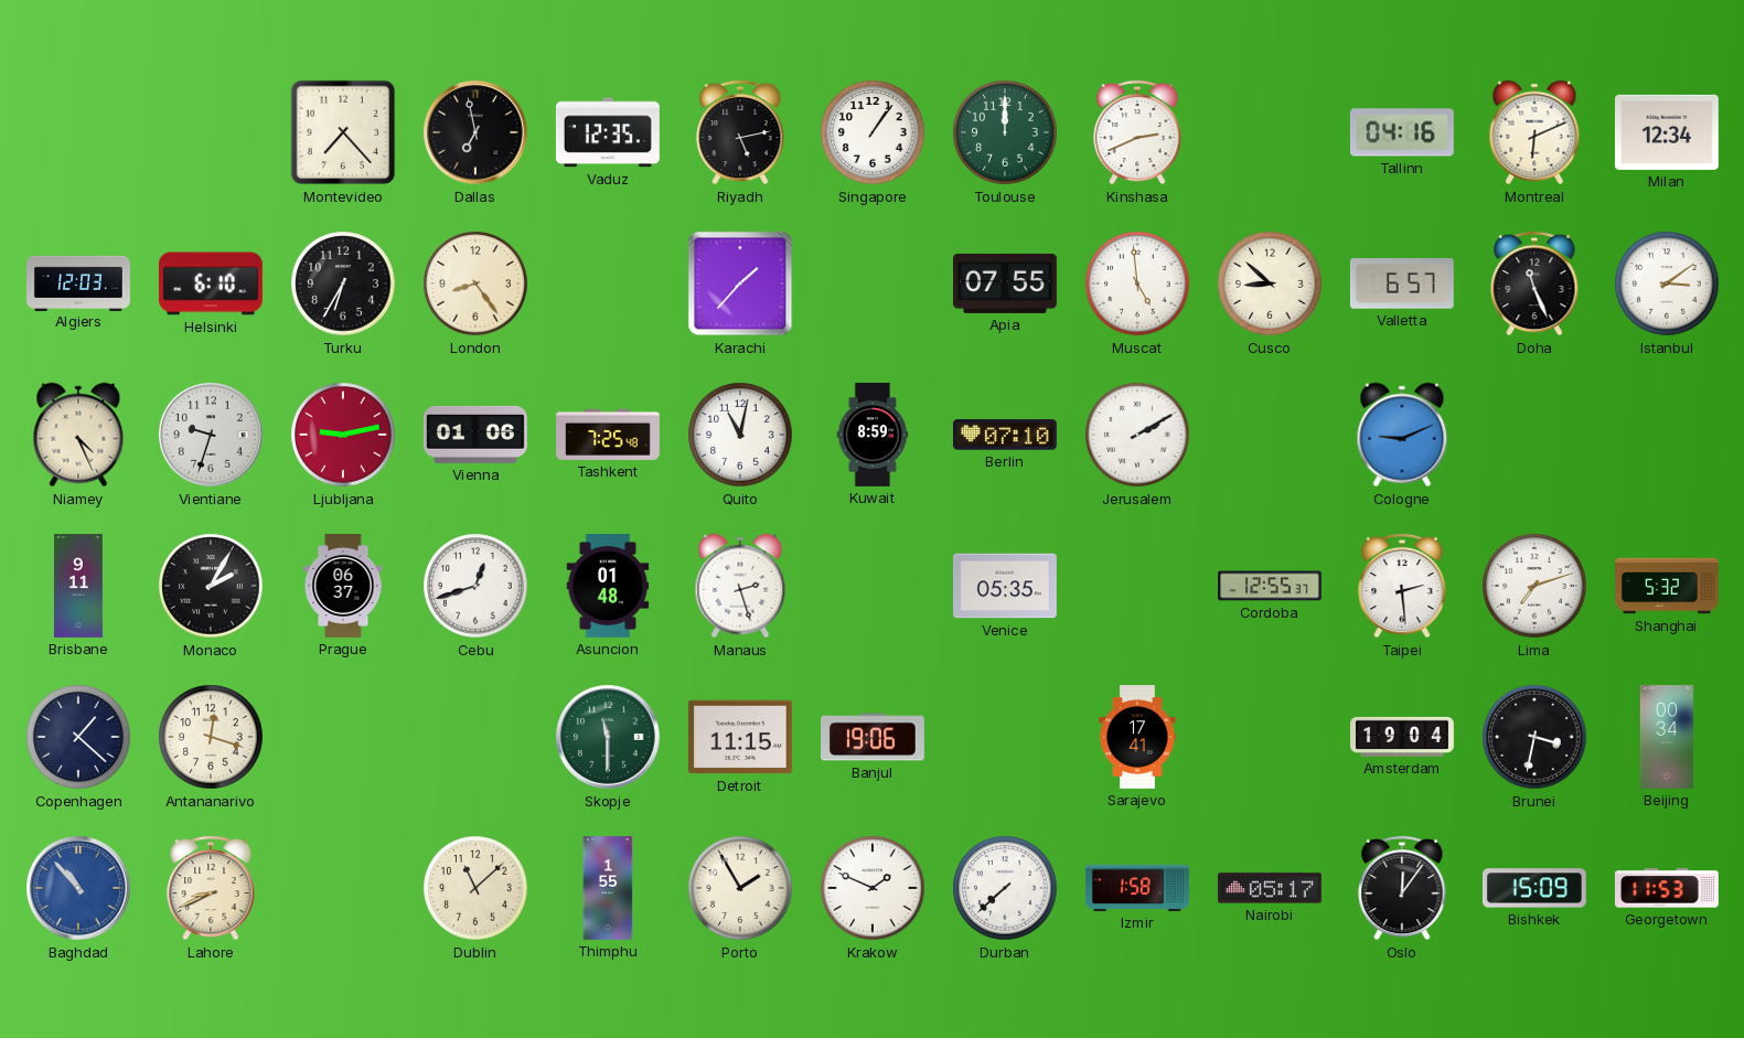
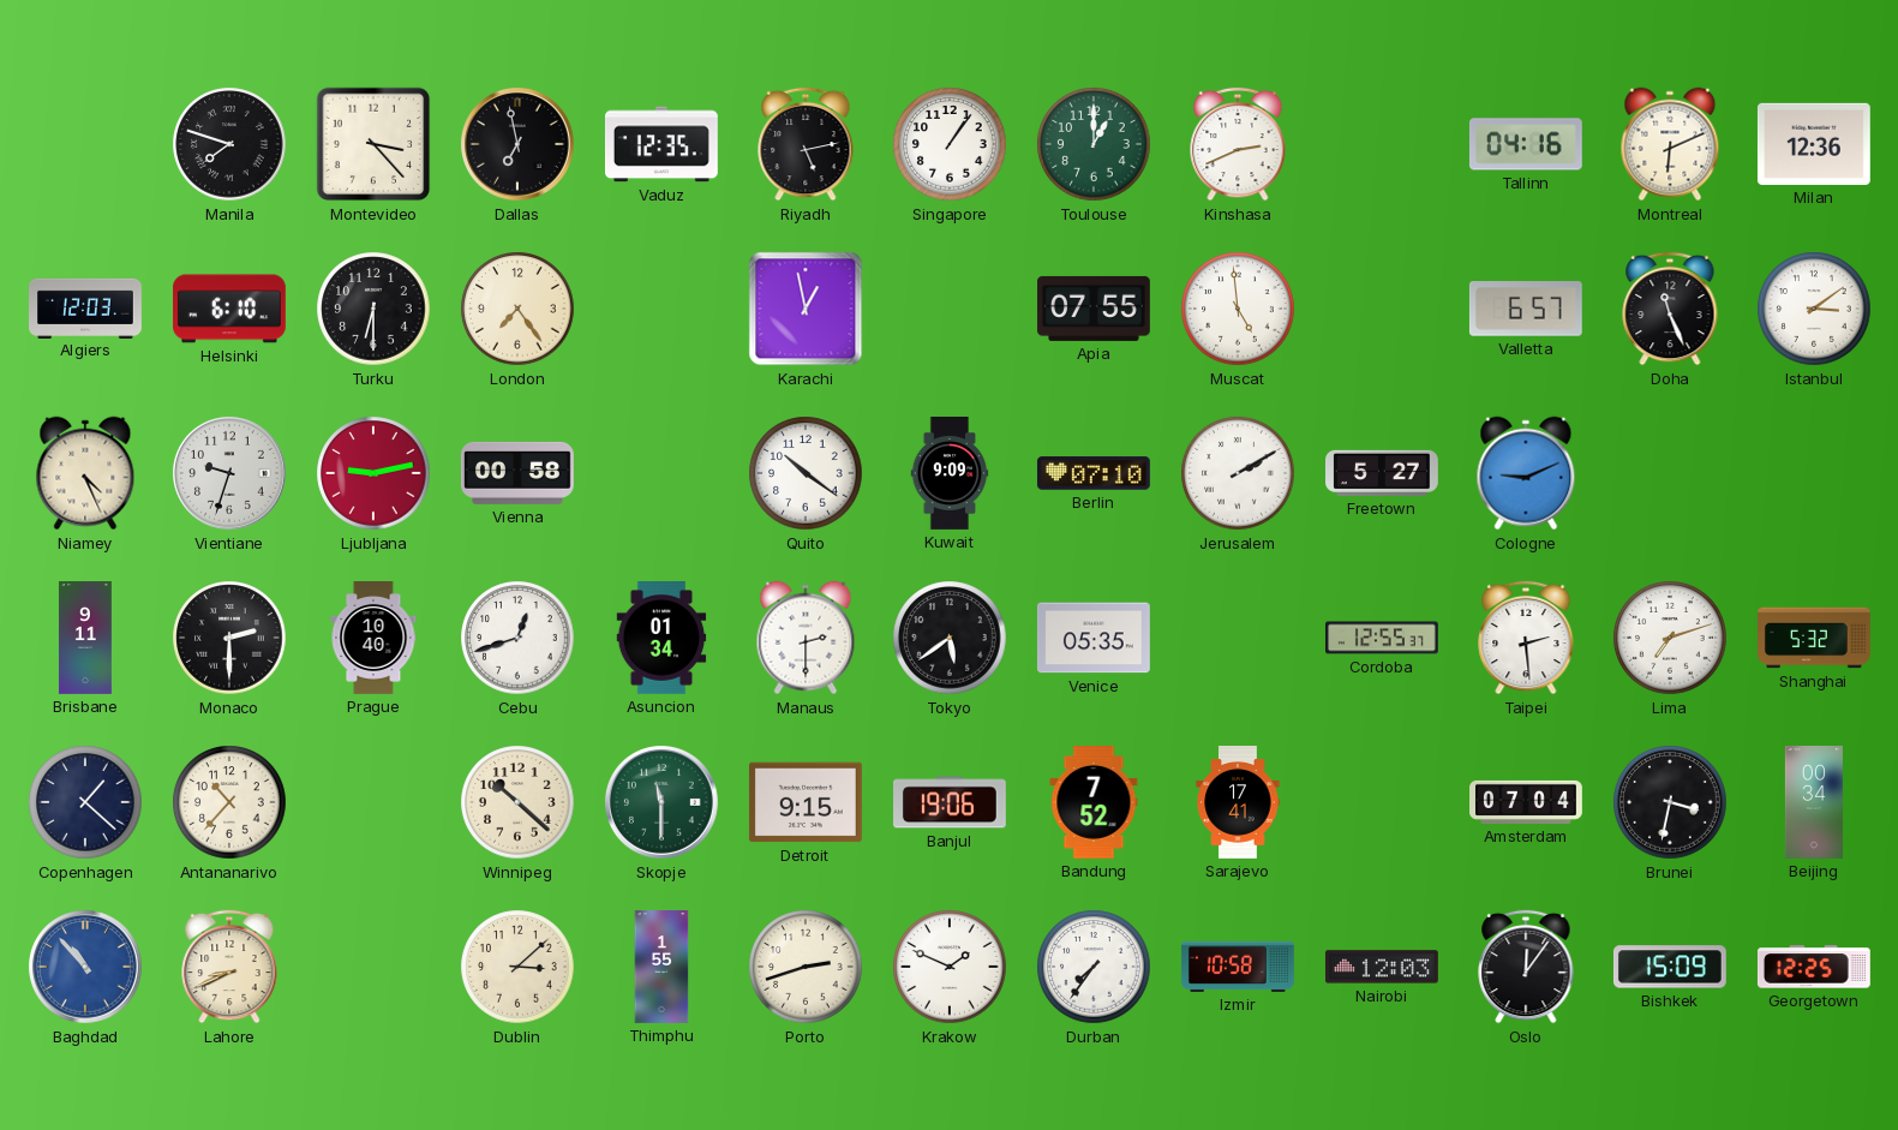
Manila: none -> 7:48
Montevideo: 7:23 -> 3:23
Toulouse: 12:00 -> 1:00
Milan: 12:34 -> 12:36
Turku: 6:35 -> 6:30
London: 8:24 -> 7:24
Karachi: 1:37 -> 12:58
Cusco: 8:52 -> none
Vienna: 01:06 -> 00:58
Tashkent: 7:25 -> none
Quito: 11:02 -> 10:21
Kuwait: 8:59 -> 9:09
Freetown: none -> 5:27
Monaco: 2:05 -> 2:30
Prague: 06:37 -> 10:40
Asuncion: 01:48 -> 01:34
Manaus: 2:27 -> 2:30
Tokyo: none -> 5:39
Antananarivo: 12:18 -> 10:37
Winnipeg: none -> 10:22
Detroit: 11:15 -> 9:15
Bandung: none -> 7:52
Amsterdam: 19:04 -> 07:04
Dublin: 11:08 -> 3:08
Porto: 1:55 -> 2:42
Durban: 7:38 -> 7:36
Izmir: 1:58 -> 10:58
Nairobi: 05:17 -> 12:03
Georgetown: 11:53 -> 12:25
